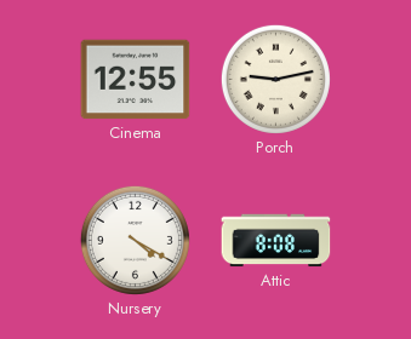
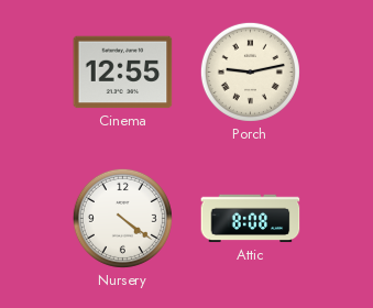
Nursery: 4:20 -> 4:21
